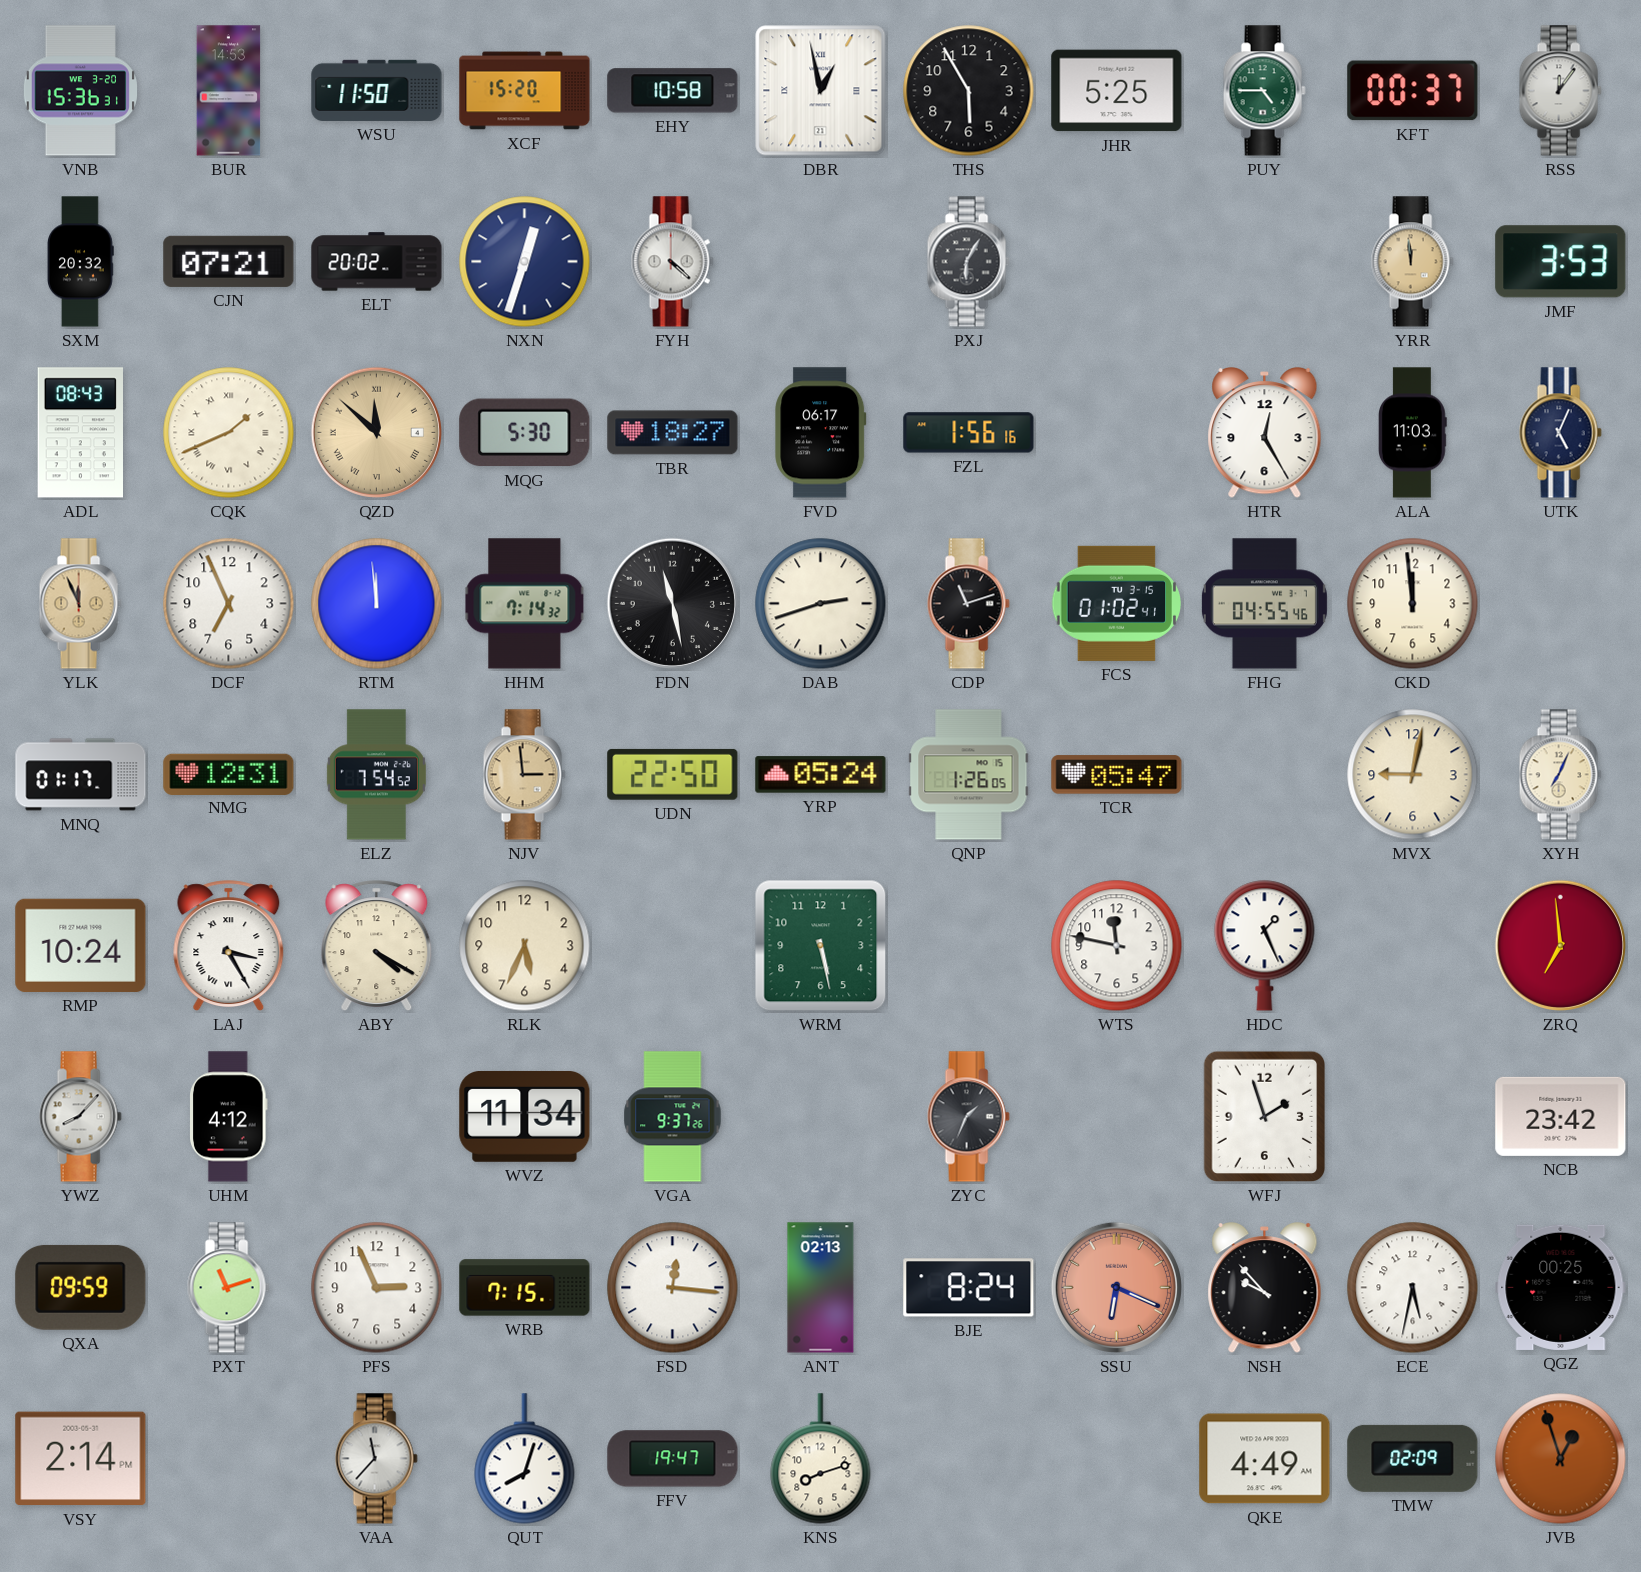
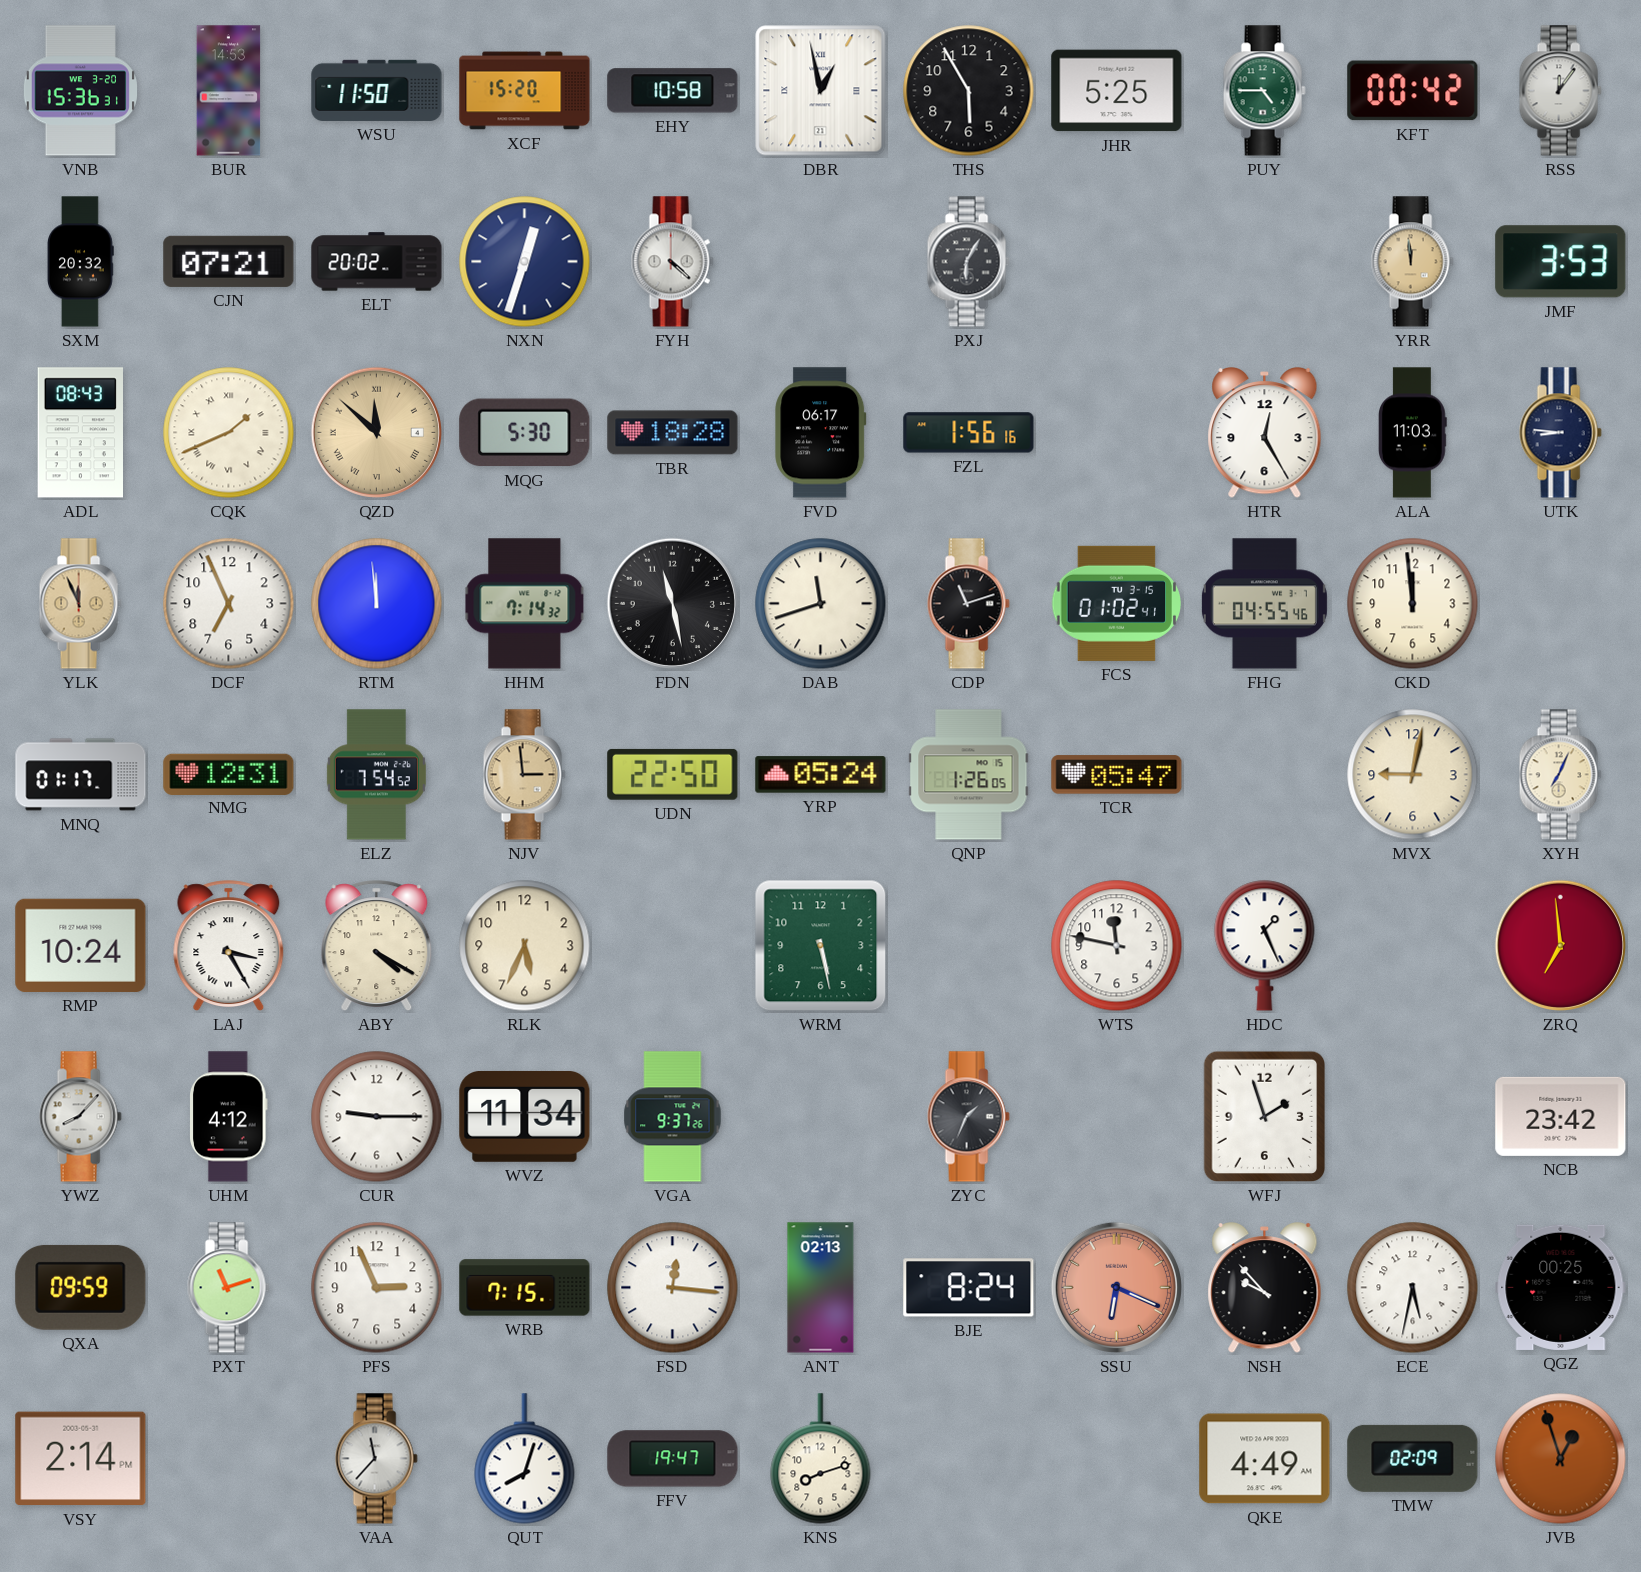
KFT: 00:37 -> 00:42
TBR: 18:27 -> 18:28
UTK: 5:04 -> 8:46
DAB: 2:42 -> 11:42
CUR: none -> 9:15
